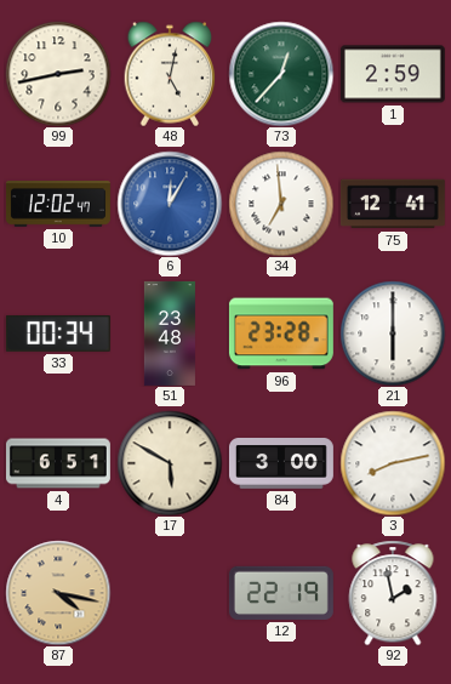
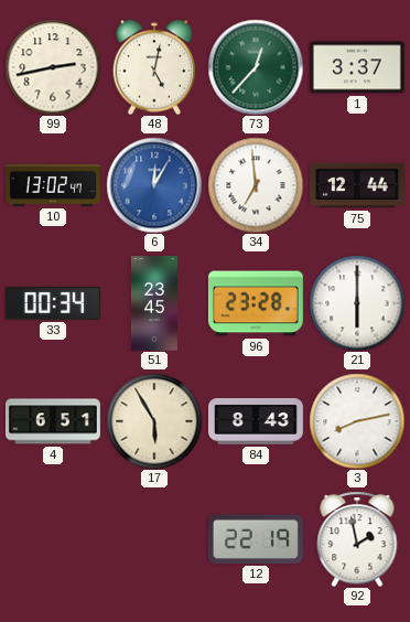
1: 2:59 -> 3:37
10: 12:02 -> 13:02
75: 12:41 -> 12:44
51: 23:48 -> 23:45
17: 5:50 -> 5:55
84: 3:00 -> 8:43
87: 4:17 -> none
